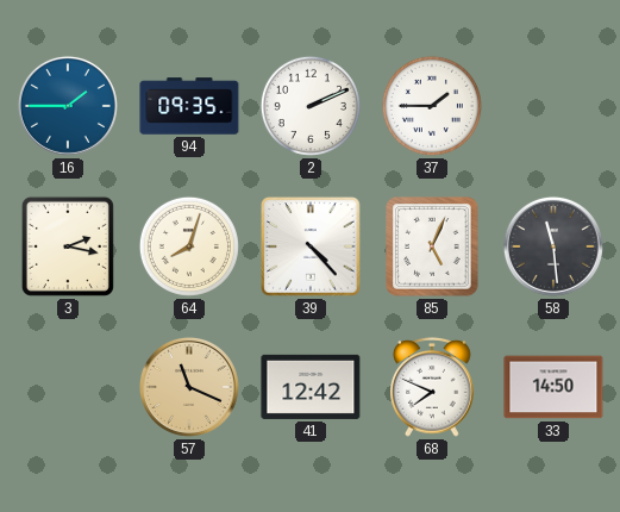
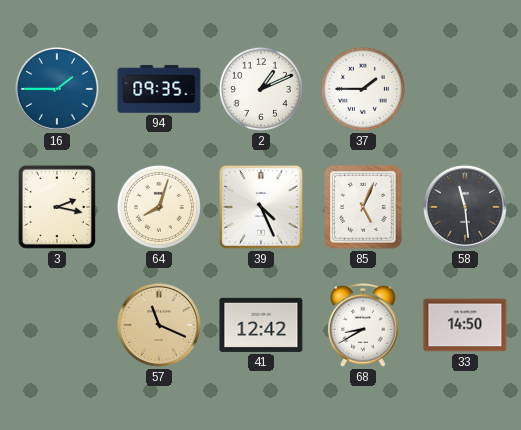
2: 2:11 -> 1:11
39: 4:23 -> 4:26
68: 7:49 -> 8:40
